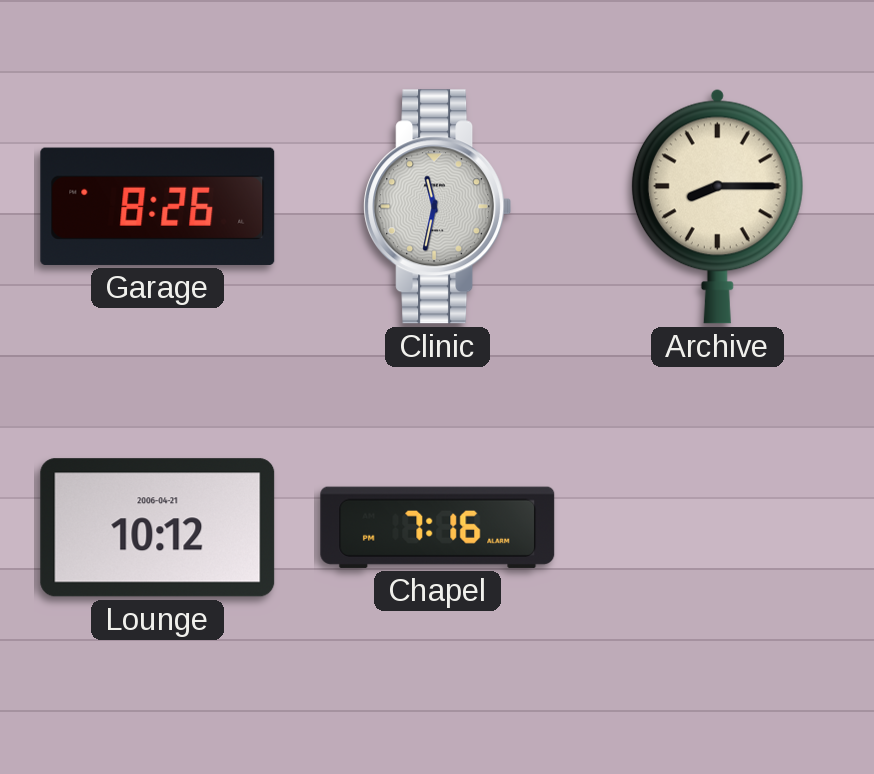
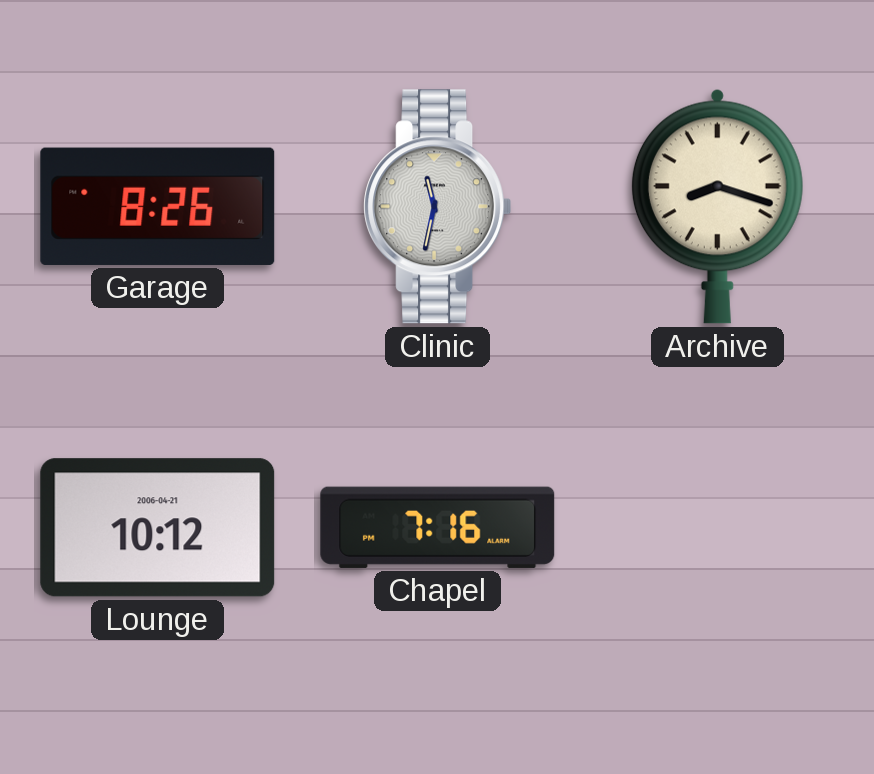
Archive: 8:15 -> 8:18
